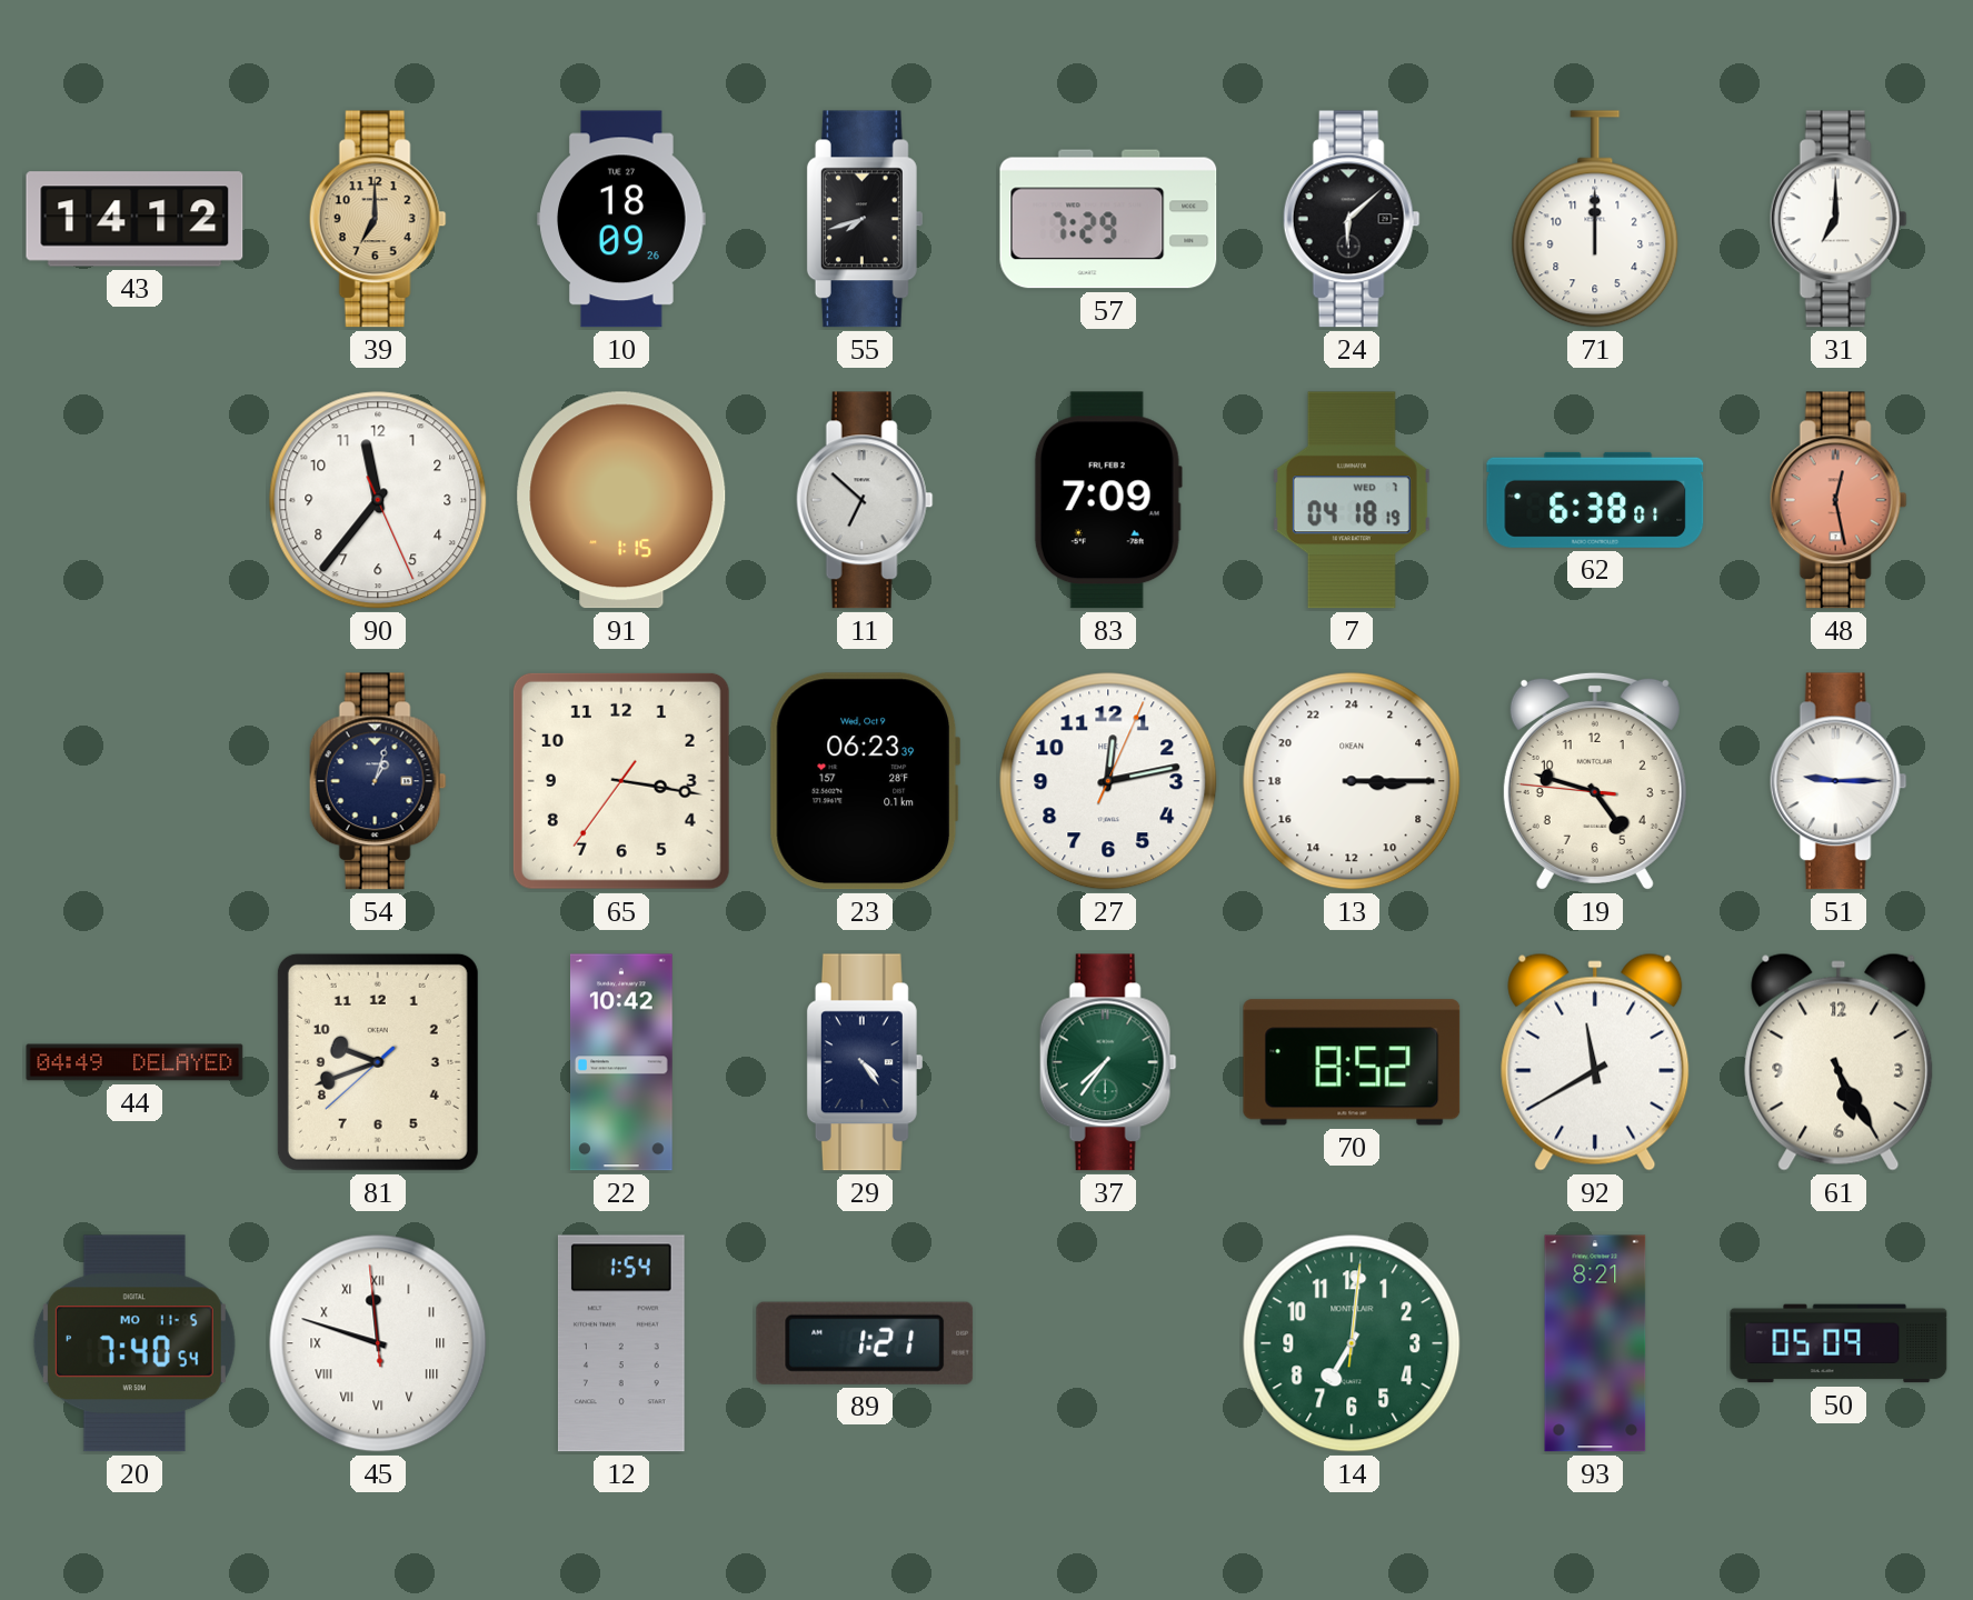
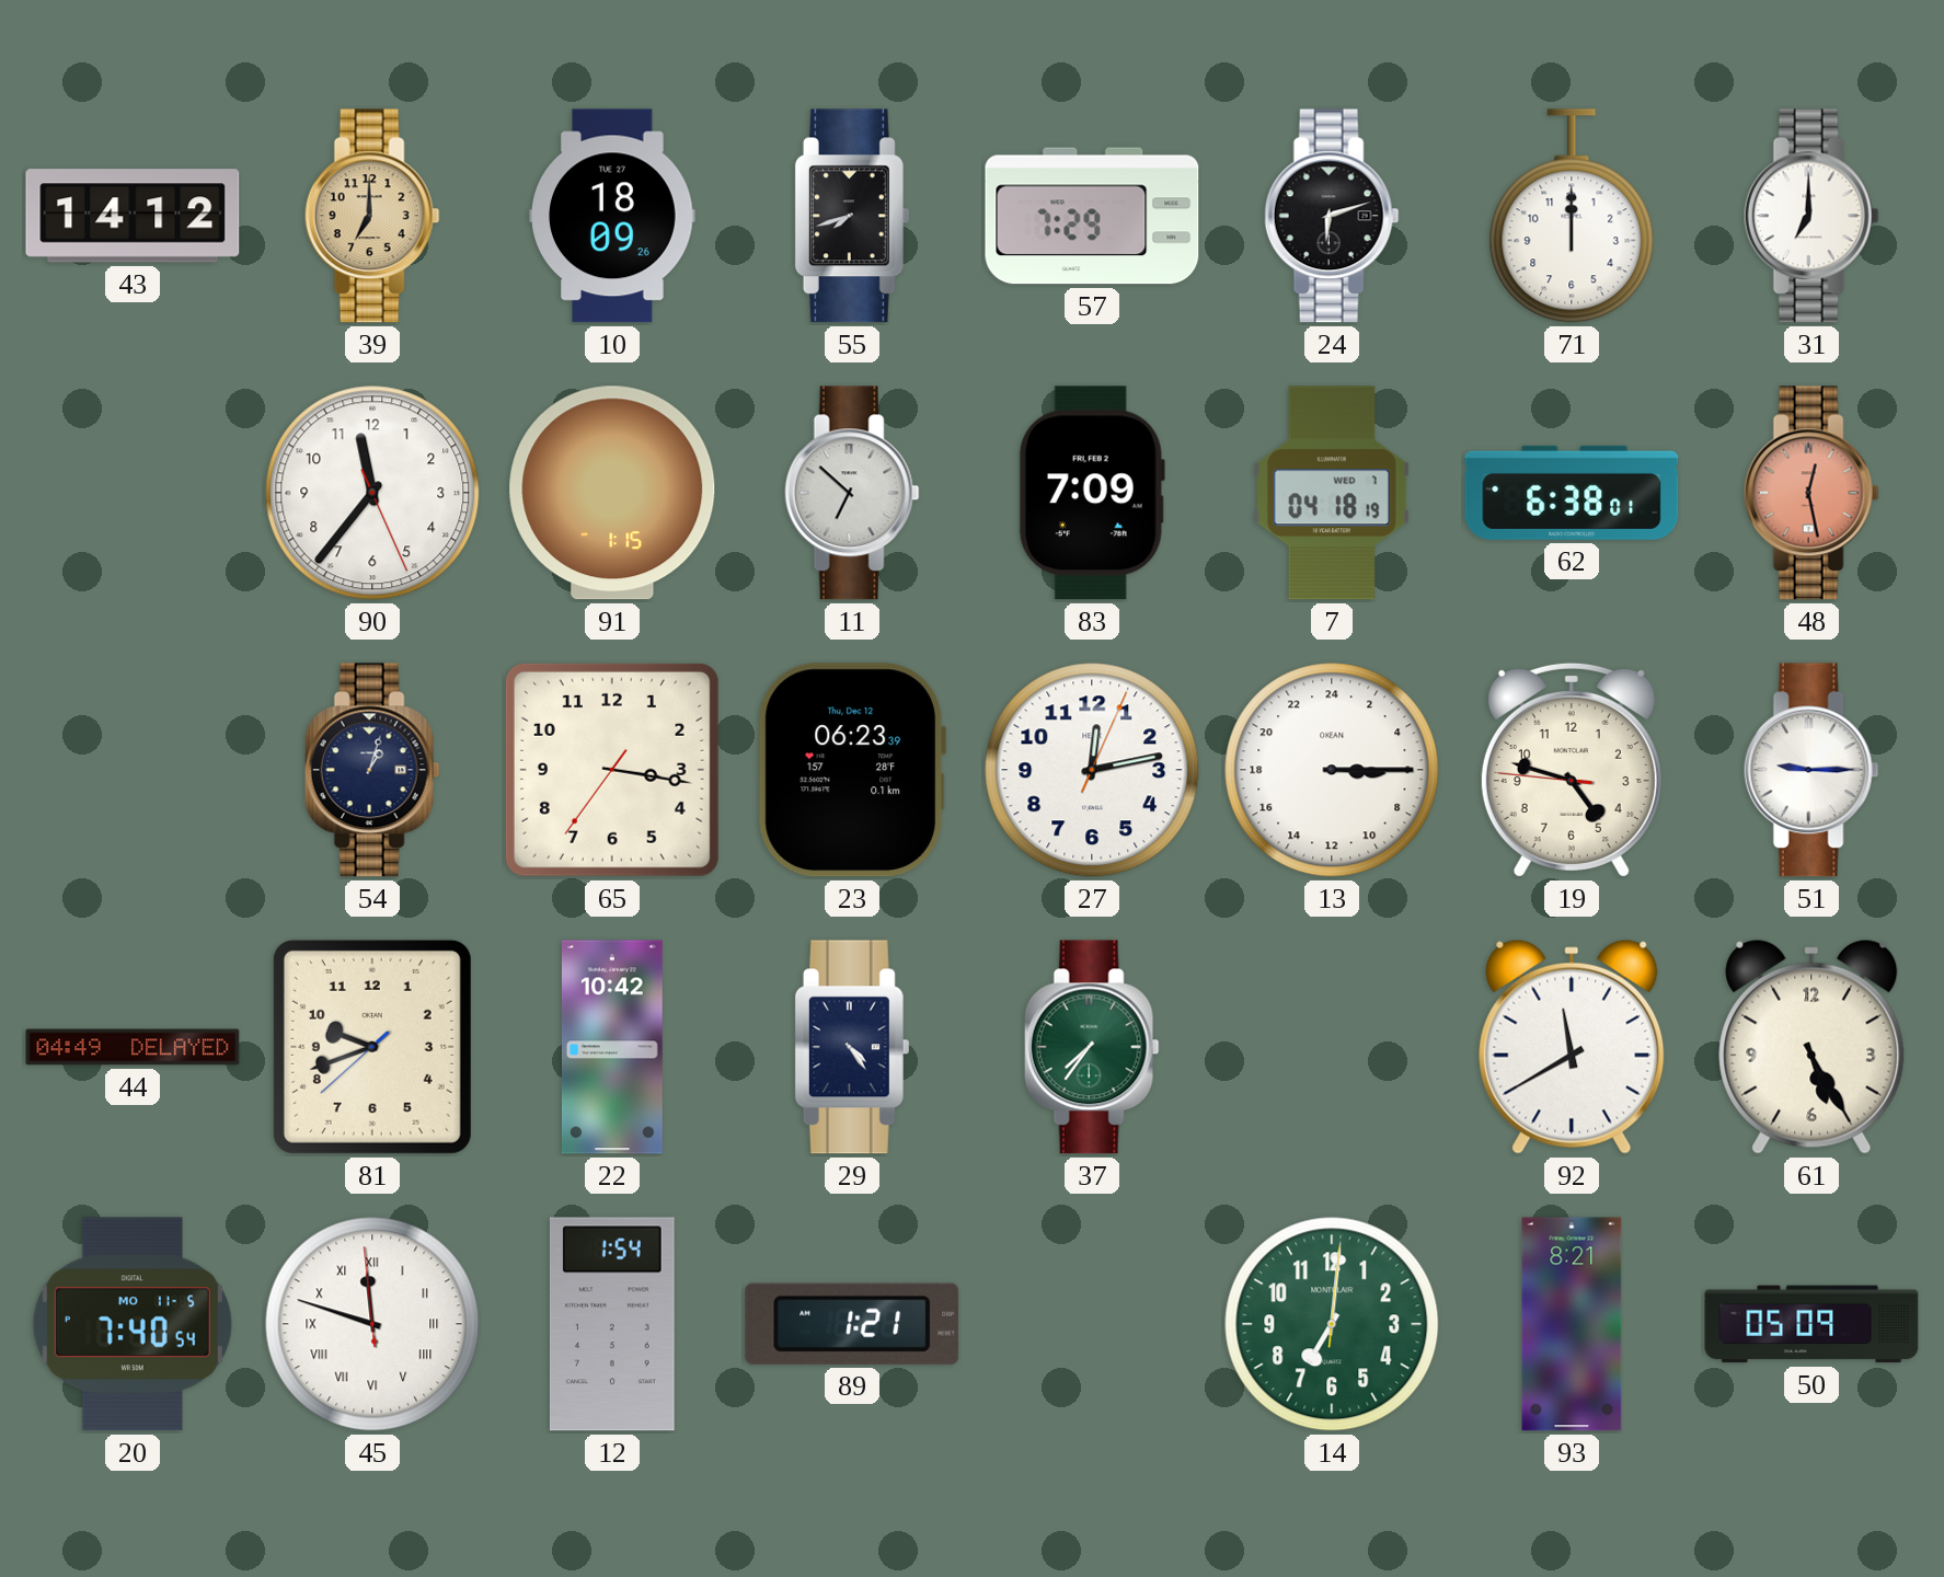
24: 6:08 -> 6:12
23 date: Wed, Oct 9 -> Thu, Dec 12
70: 8:52 -> none
